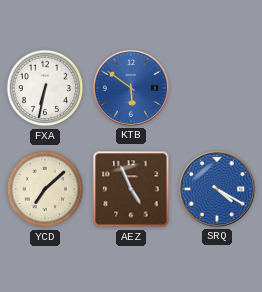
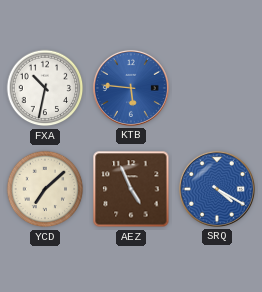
FXA: 6:32 -> 10:32
KTB: 5:51 -> 5:46
